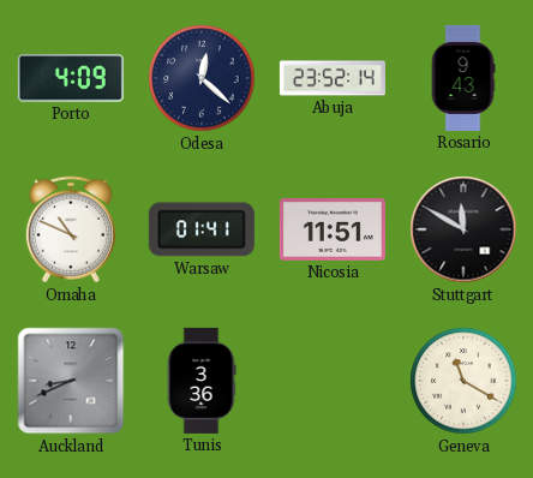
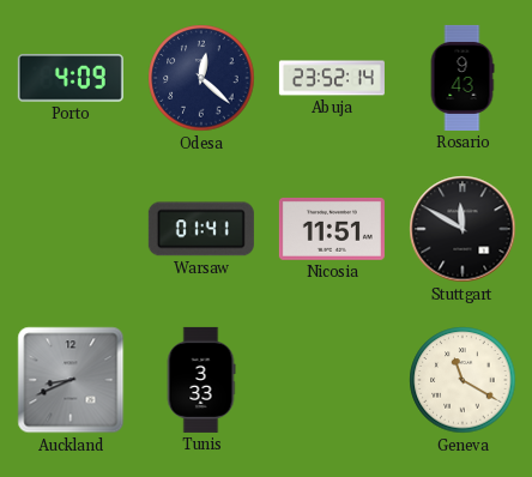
Omaha: 10:49 -> none
Tunis: 3:36 -> 3:33
